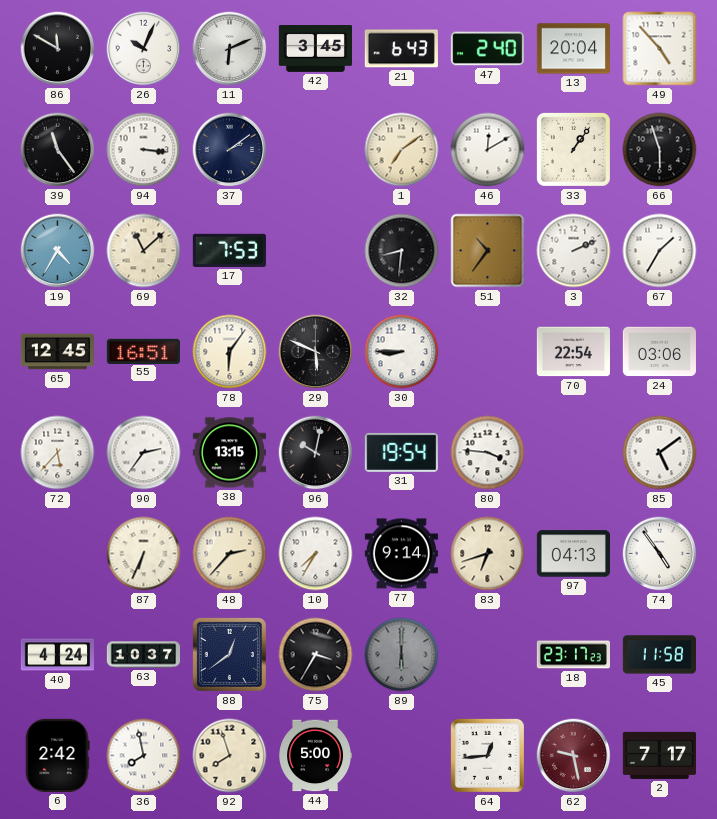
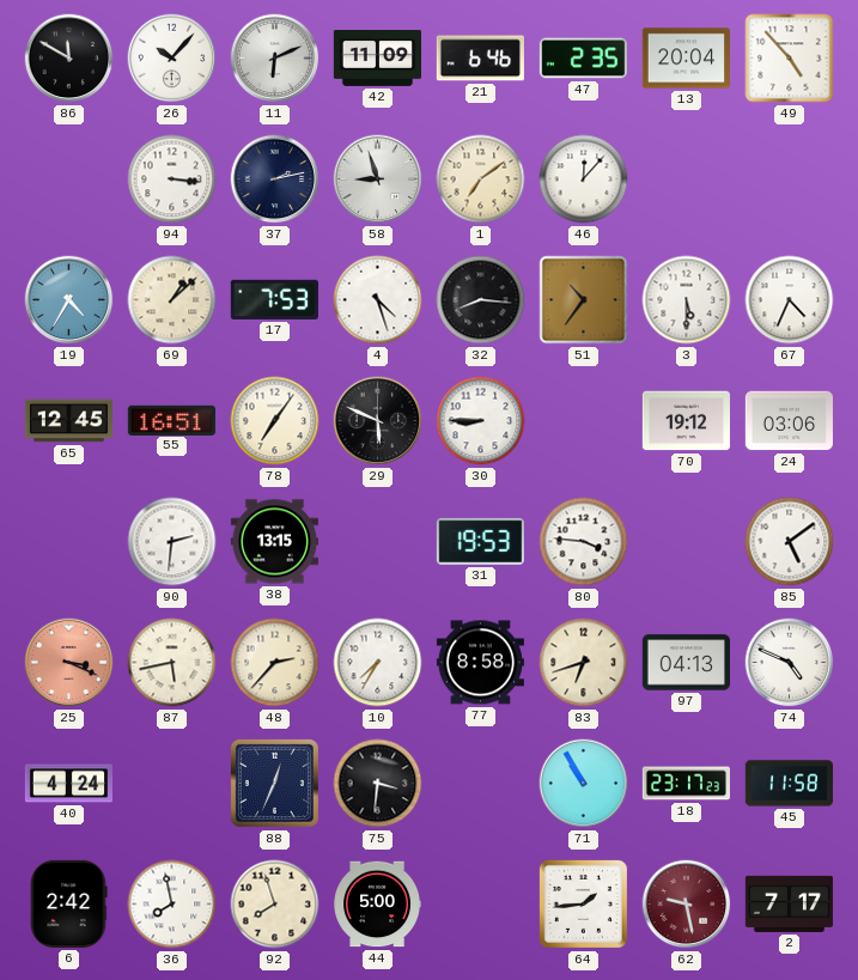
26: 10:04 -> 10:07
42: 3:45 -> 11:09
21: 6:43 -> 6:46
47: 2:40 -> 2:35
39: 11:24 -> none
37: 2:09 -> 2:13
58: none -> 8:57
46: 12:10 -> 12:07
33: 1:06 -> none
66: 5:57 -> none
69: 11:08 -> 1:08
4: none -> 4:27
32: 8:31 -> 8:16
3: 2:11 -> 5:30
67: 1:35 -> 4:34
78: 6:06 -> 7:06
70: 22:54 -> 19:12
72: 5:37 -> none
90: 2:36 -> 2:31
96: 10:02 -> none
31: 19:54 -> 19:53
25: none -> 3:19
87: 6:34 -> 5:43
77: 9:14 -> 8:58
74: 4:54 -> 4:49
63: 10:37 -> none
88: 12:39 -> 12:34
75: 3:35 -> 3:31
89: 6:00 -> none
71: none -> 10:55
64: 12:44 -> 1:44
